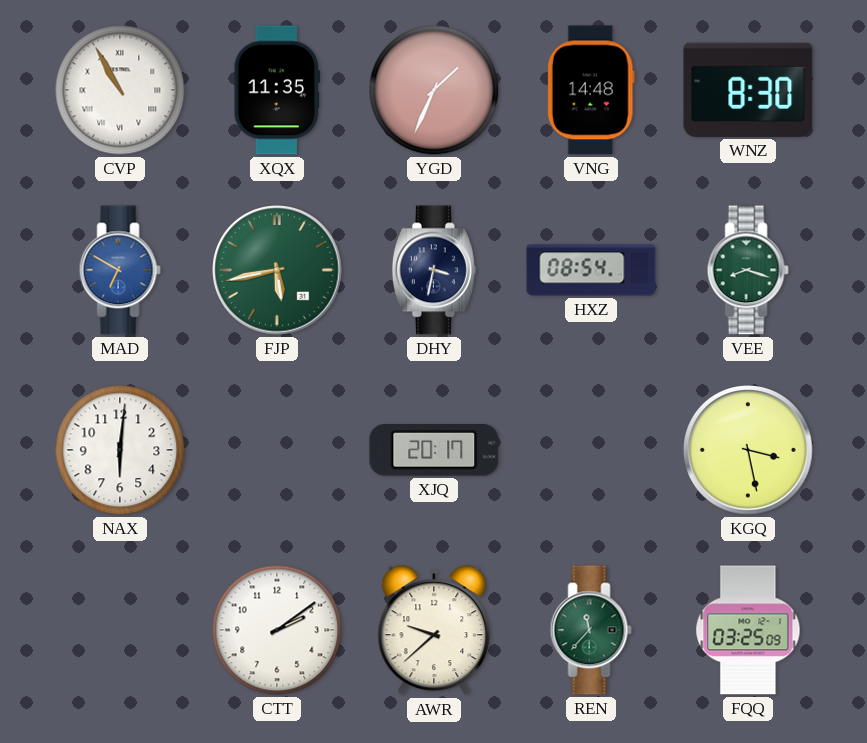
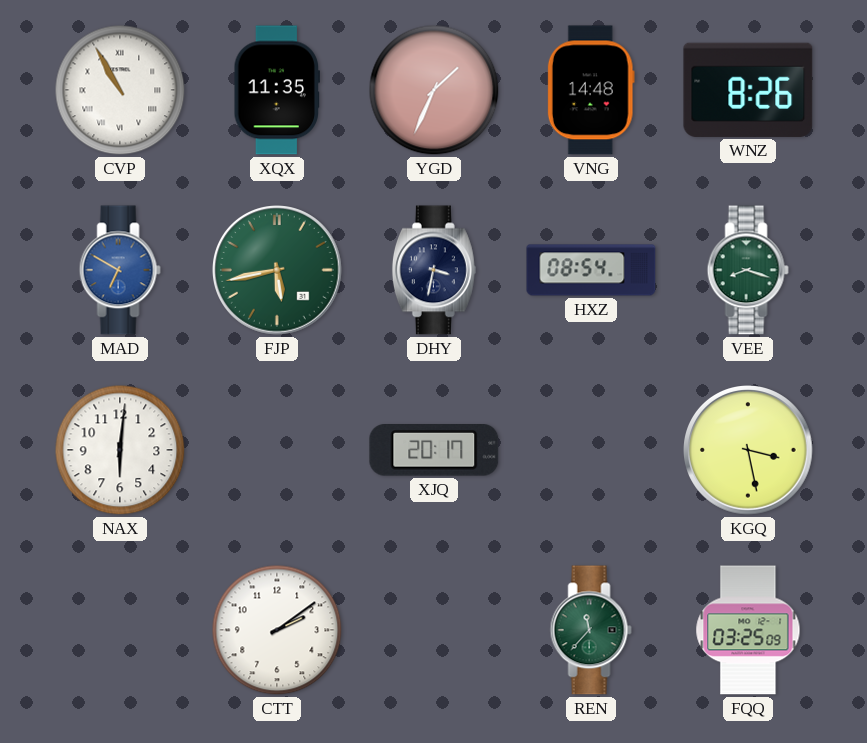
WNZ: 8:30 -> 8:26
AWR: 9:38 -> none
